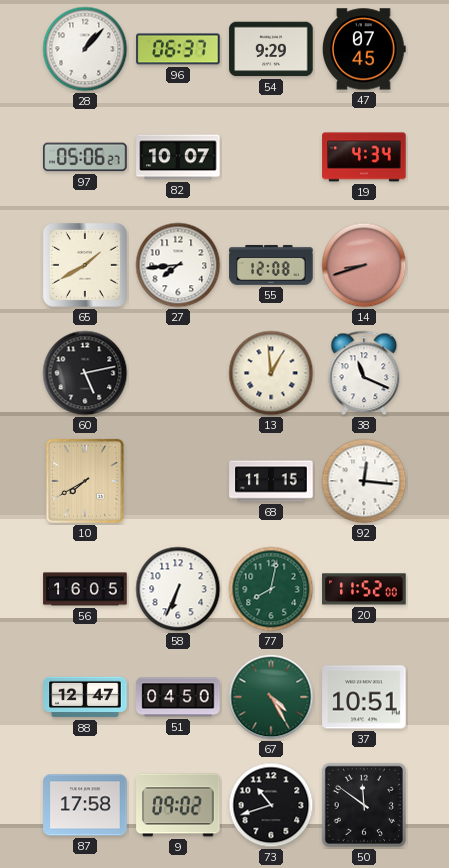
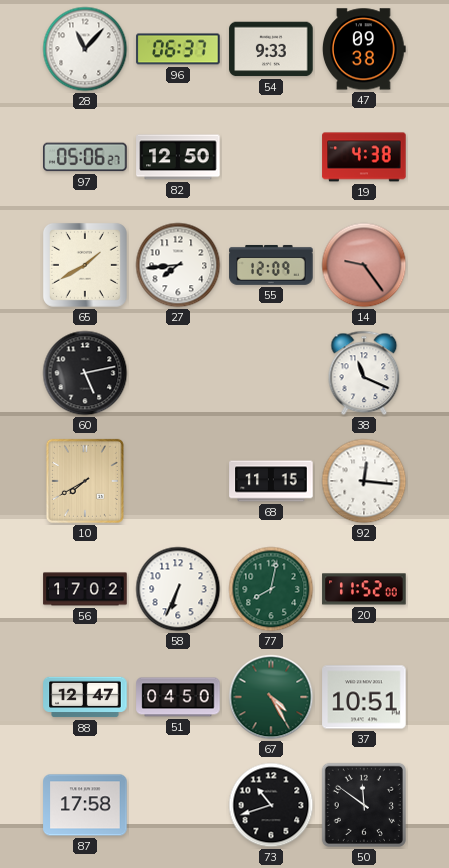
28: 1:07 -> 11:07
54: 9:29 -> 9:33
47: 07:45 -> 09:38
82: 10:07 -> 12:50
19: 4:34 -> 4:38
55: 12:08 -> 12:09
14: 8:42 -> 9:24
13: 12:59 -> none
56: 16:05 -> 17:02
9: 09:02 -> none
